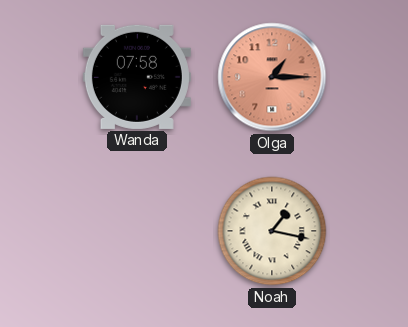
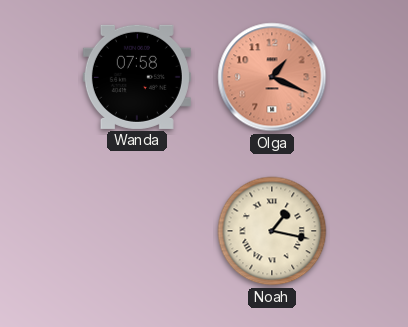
Olga: 1:15 -> 1:19
